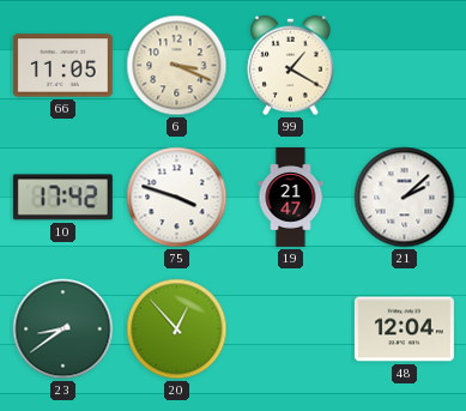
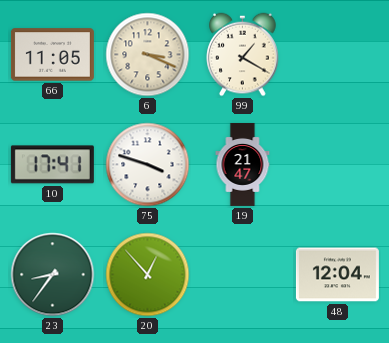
10: 17:42 -> 17:41
21: 2:08 -> none
23: 8:39 -> 8:36
